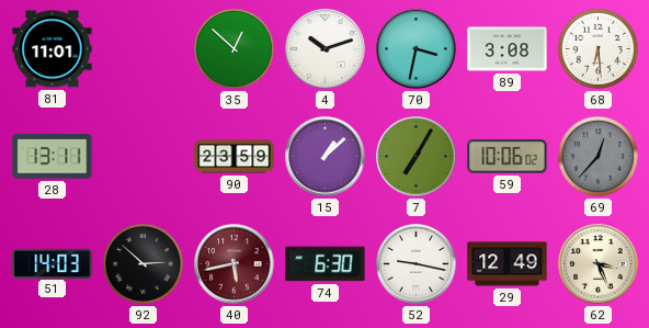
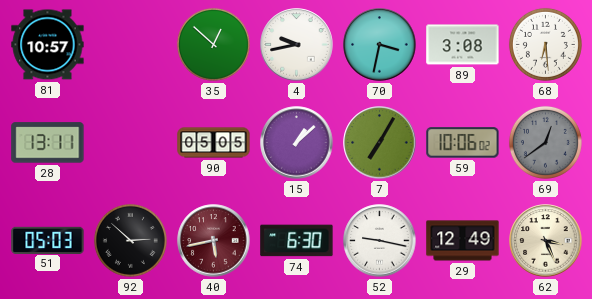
81: 11:01 -> 10:57
4: 10:12 -> 9:43
90: 23:59 -> 05:05
69: 12:37 -> 12:39
51: 14:03 -> 05:03
